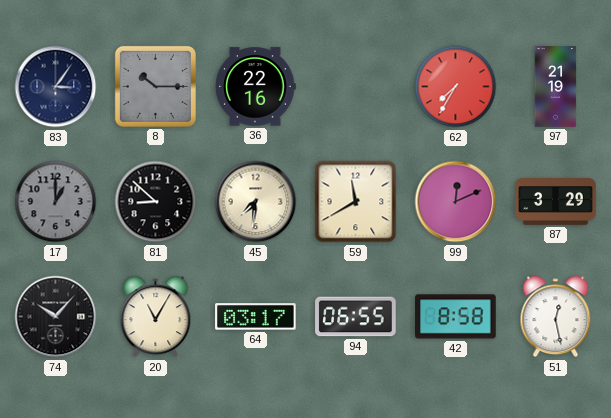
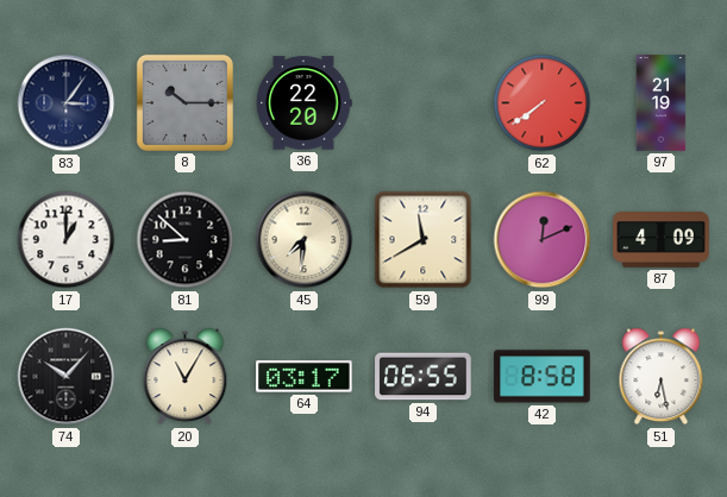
36: 22:16 -> 22:20
62: 7:35 -> 7:39
17 dial: grey -> white
87: 3:29 -> 4:09
51: 12:28 -> 6:28
